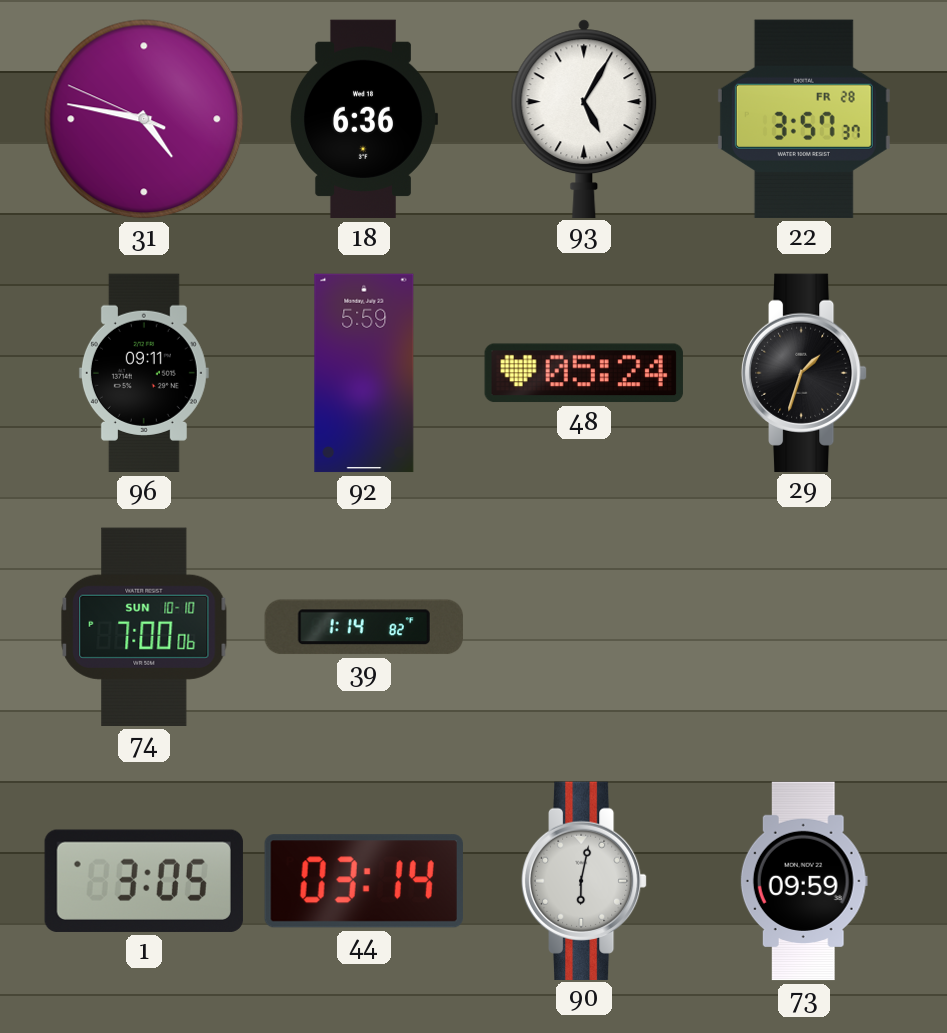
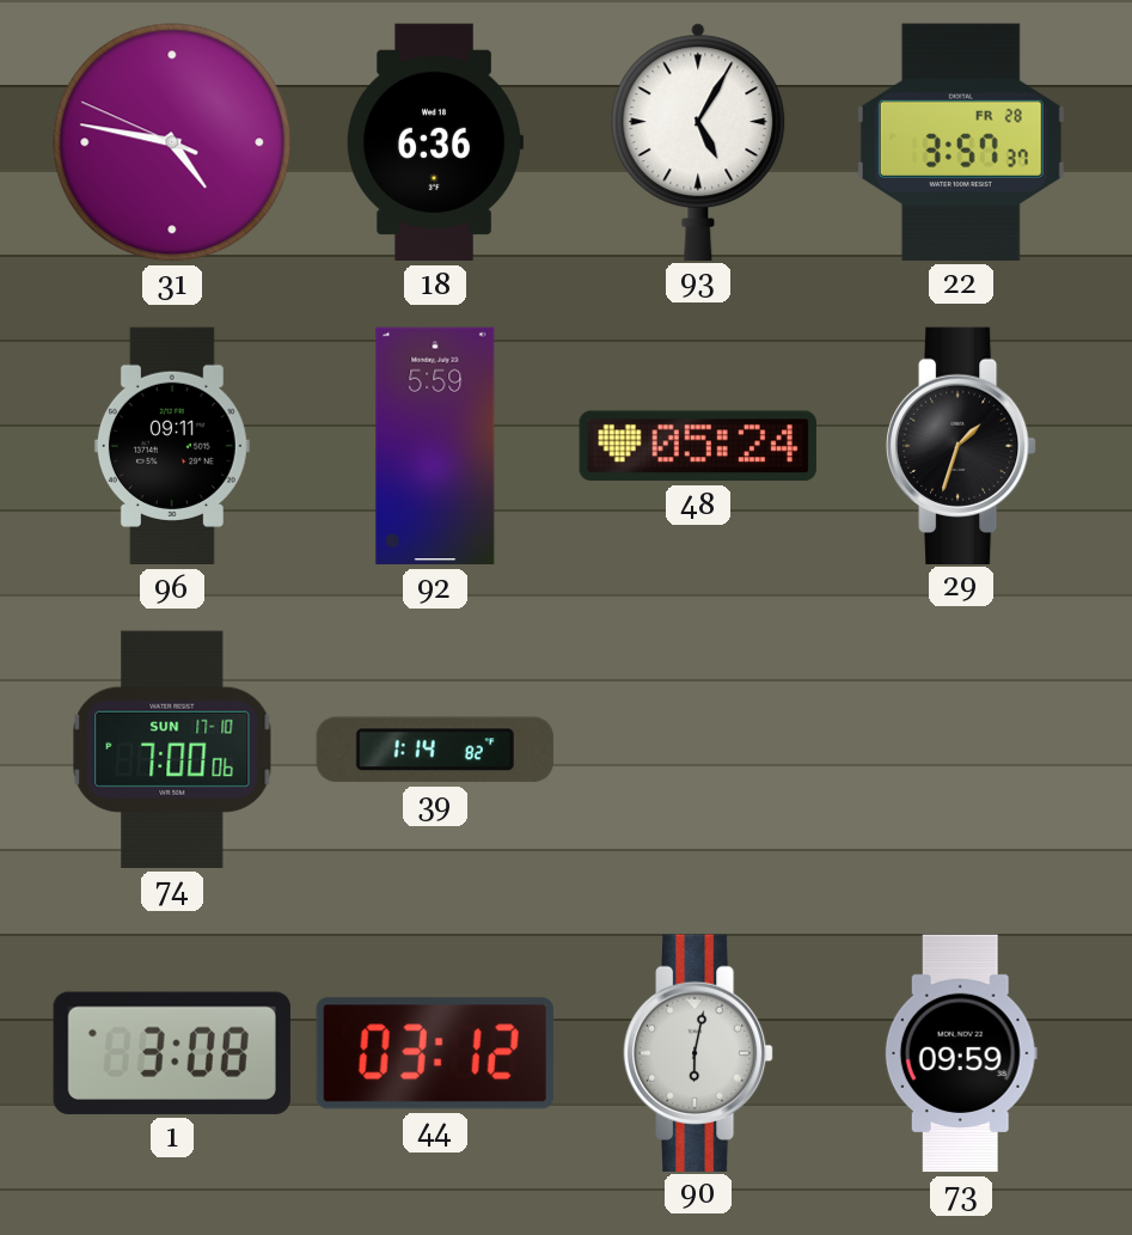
74 date: SUN 10-10 -> SUN 17-10
1: 3:05 -> 3:08
44: 03:14 -> 03:12
